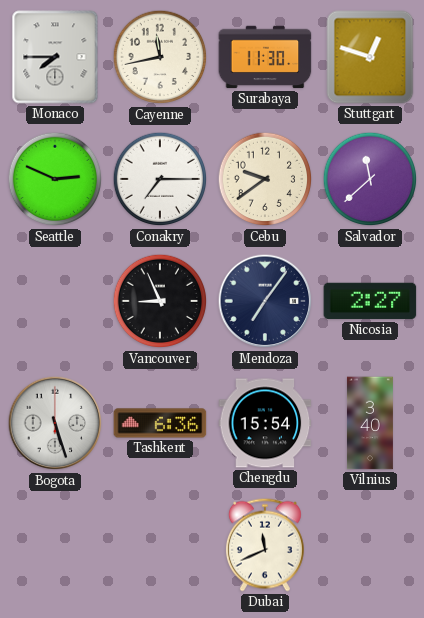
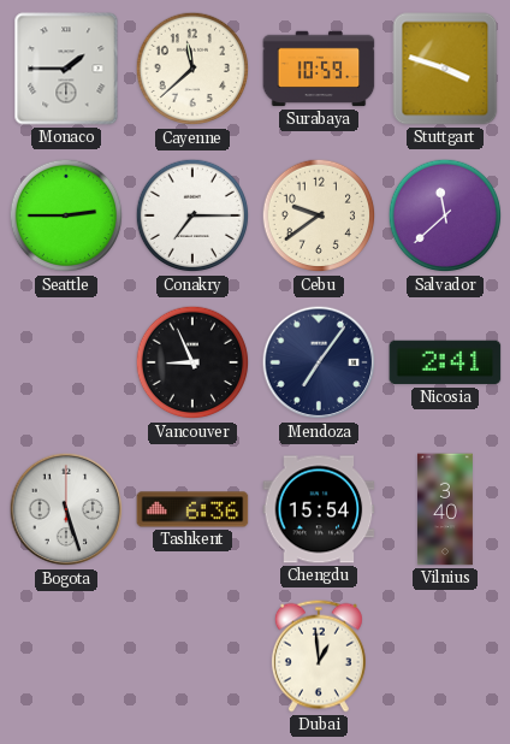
Monaco: 7:45 -> 1:45
Cayenne: 11:43 -> 11:38
Surabaya: 11:30 -> 10:59
Stuttgart: 12:48 -> 3:48
Seattle: 2:49 -> 2:45
Nicosia: 2:27 -> 2:41
Dubai: 11:41 -> 12:59
